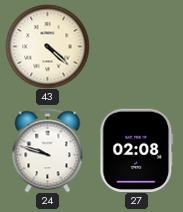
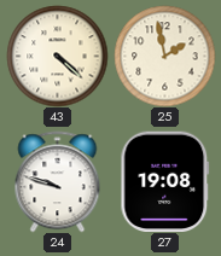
25: none -> 1:58
27: 02:08 -> 19:08
